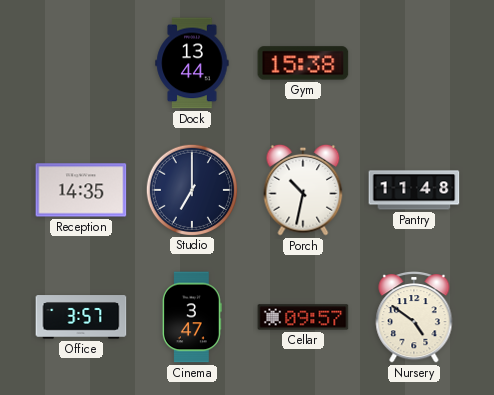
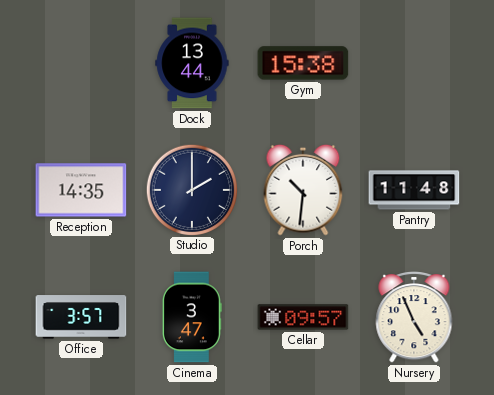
Studio: 7:00 -> 2:00
Porch: 10:32 -> 10:31
Nursery: 4:51 -> 4:56
